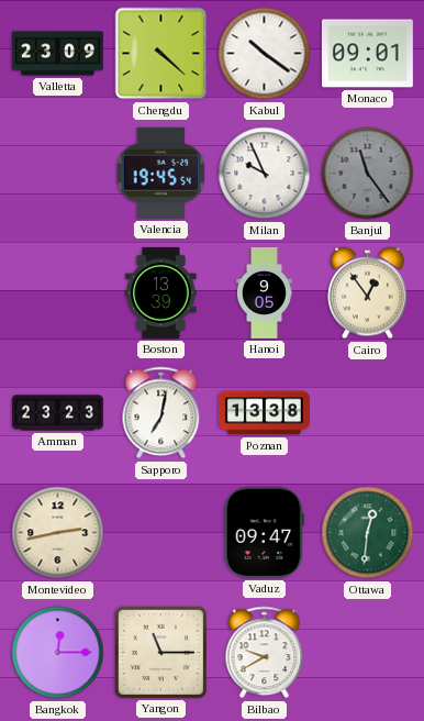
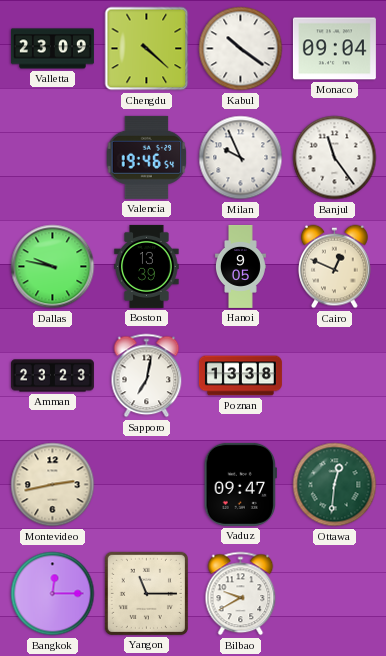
Monaco: 09:01 -> 09:04
Valencia: 19:45 -> 19:46
Banjul dial: grey -> white
Dallas: none -> 9:47
Cairo: 12:54 -> 12:49
